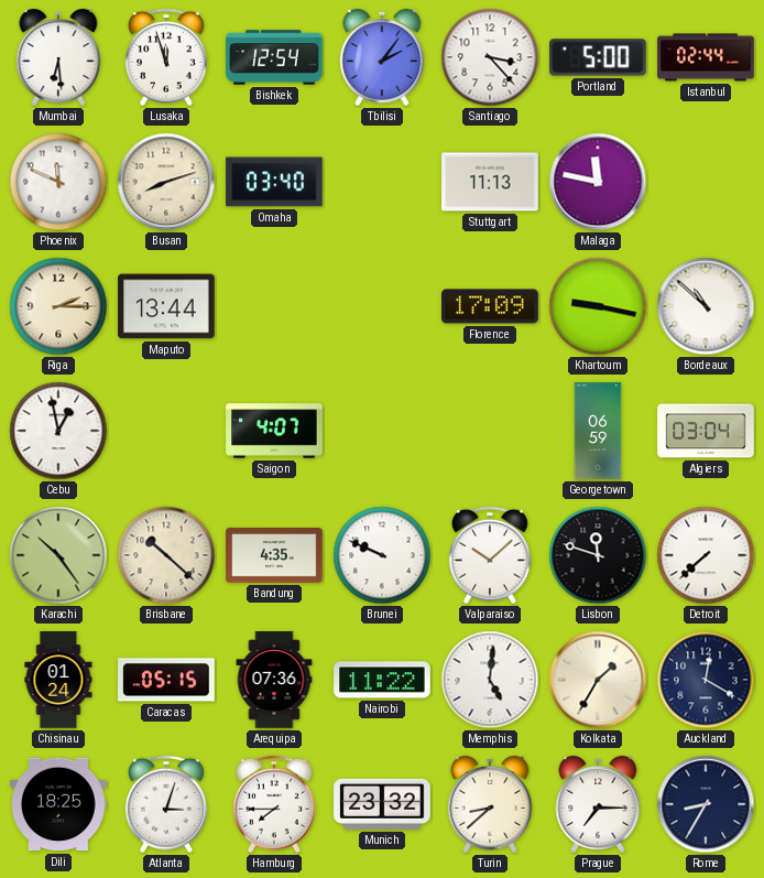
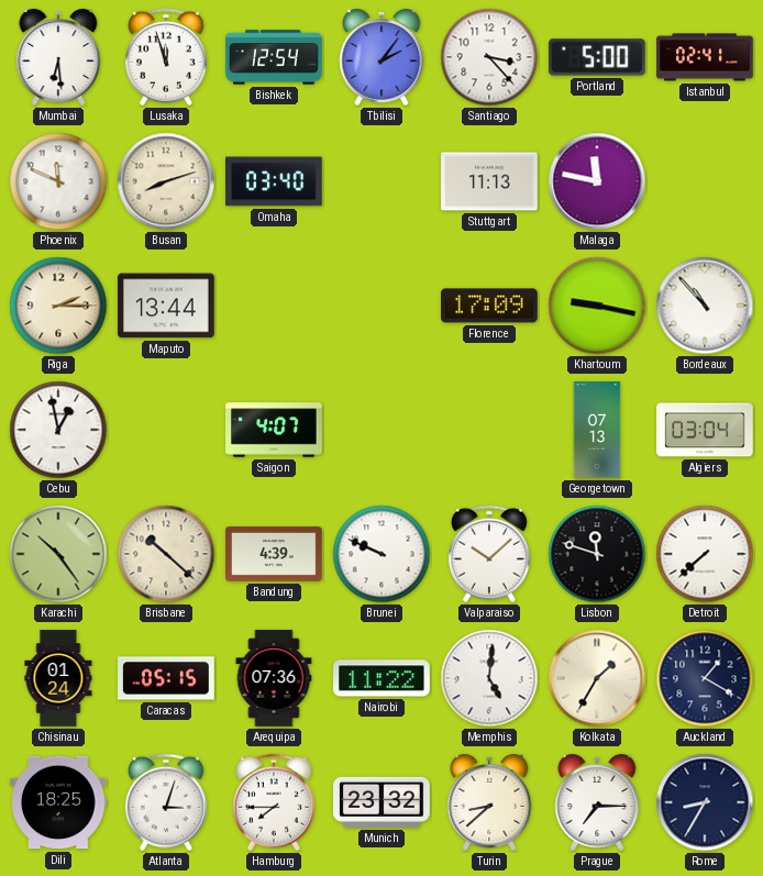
Istanbul: 02:44 -> 02:41
Bordeaux: 10:52 -> 10:53
Georgetown: 06:59 -> 07:13
Bandung: 4:35 -> 4:39
Auckland: 12:20 -> 1:20
